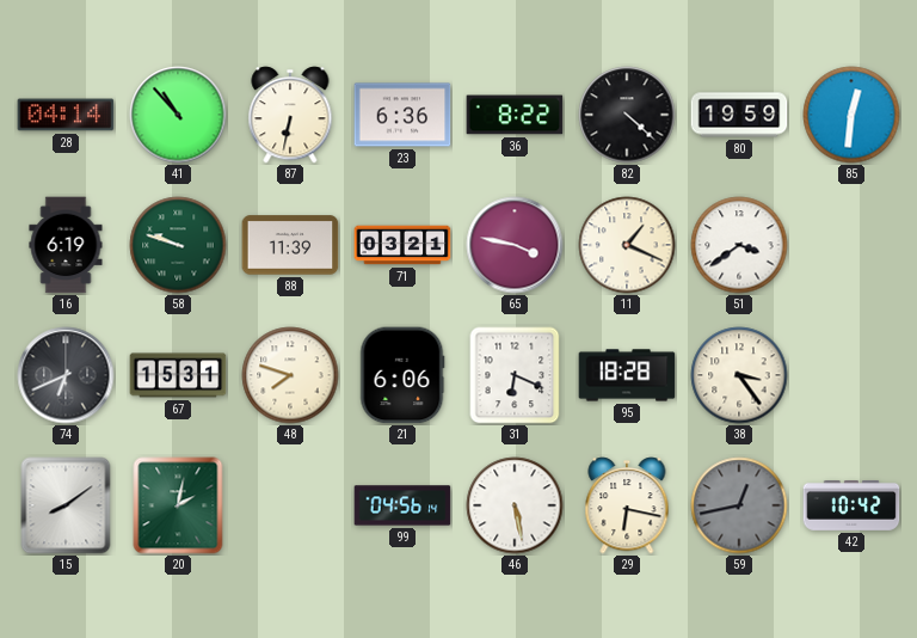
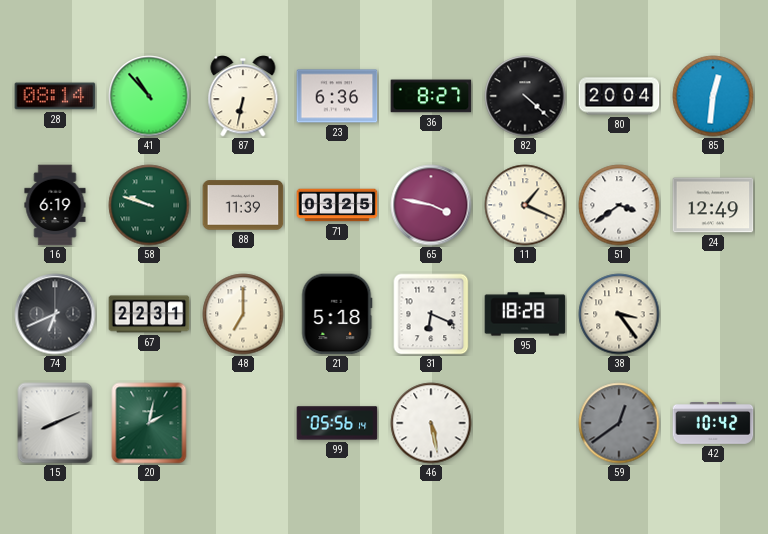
28: 04:14 -> 08:14
36: 8:22 -> 8:27
80: 19:59 -> 20:04
71: 03:21 -> 03:25
24: none -> 12:49
67: 15:31 -> 22:31
48: 7:48 -> 7:00
21: 6:06 -> 5:18
15: 8:09 -> 8:11
99: 04:56 -> 05:56
29: 6:17 -> none
59: 12:43 -> 12:39
